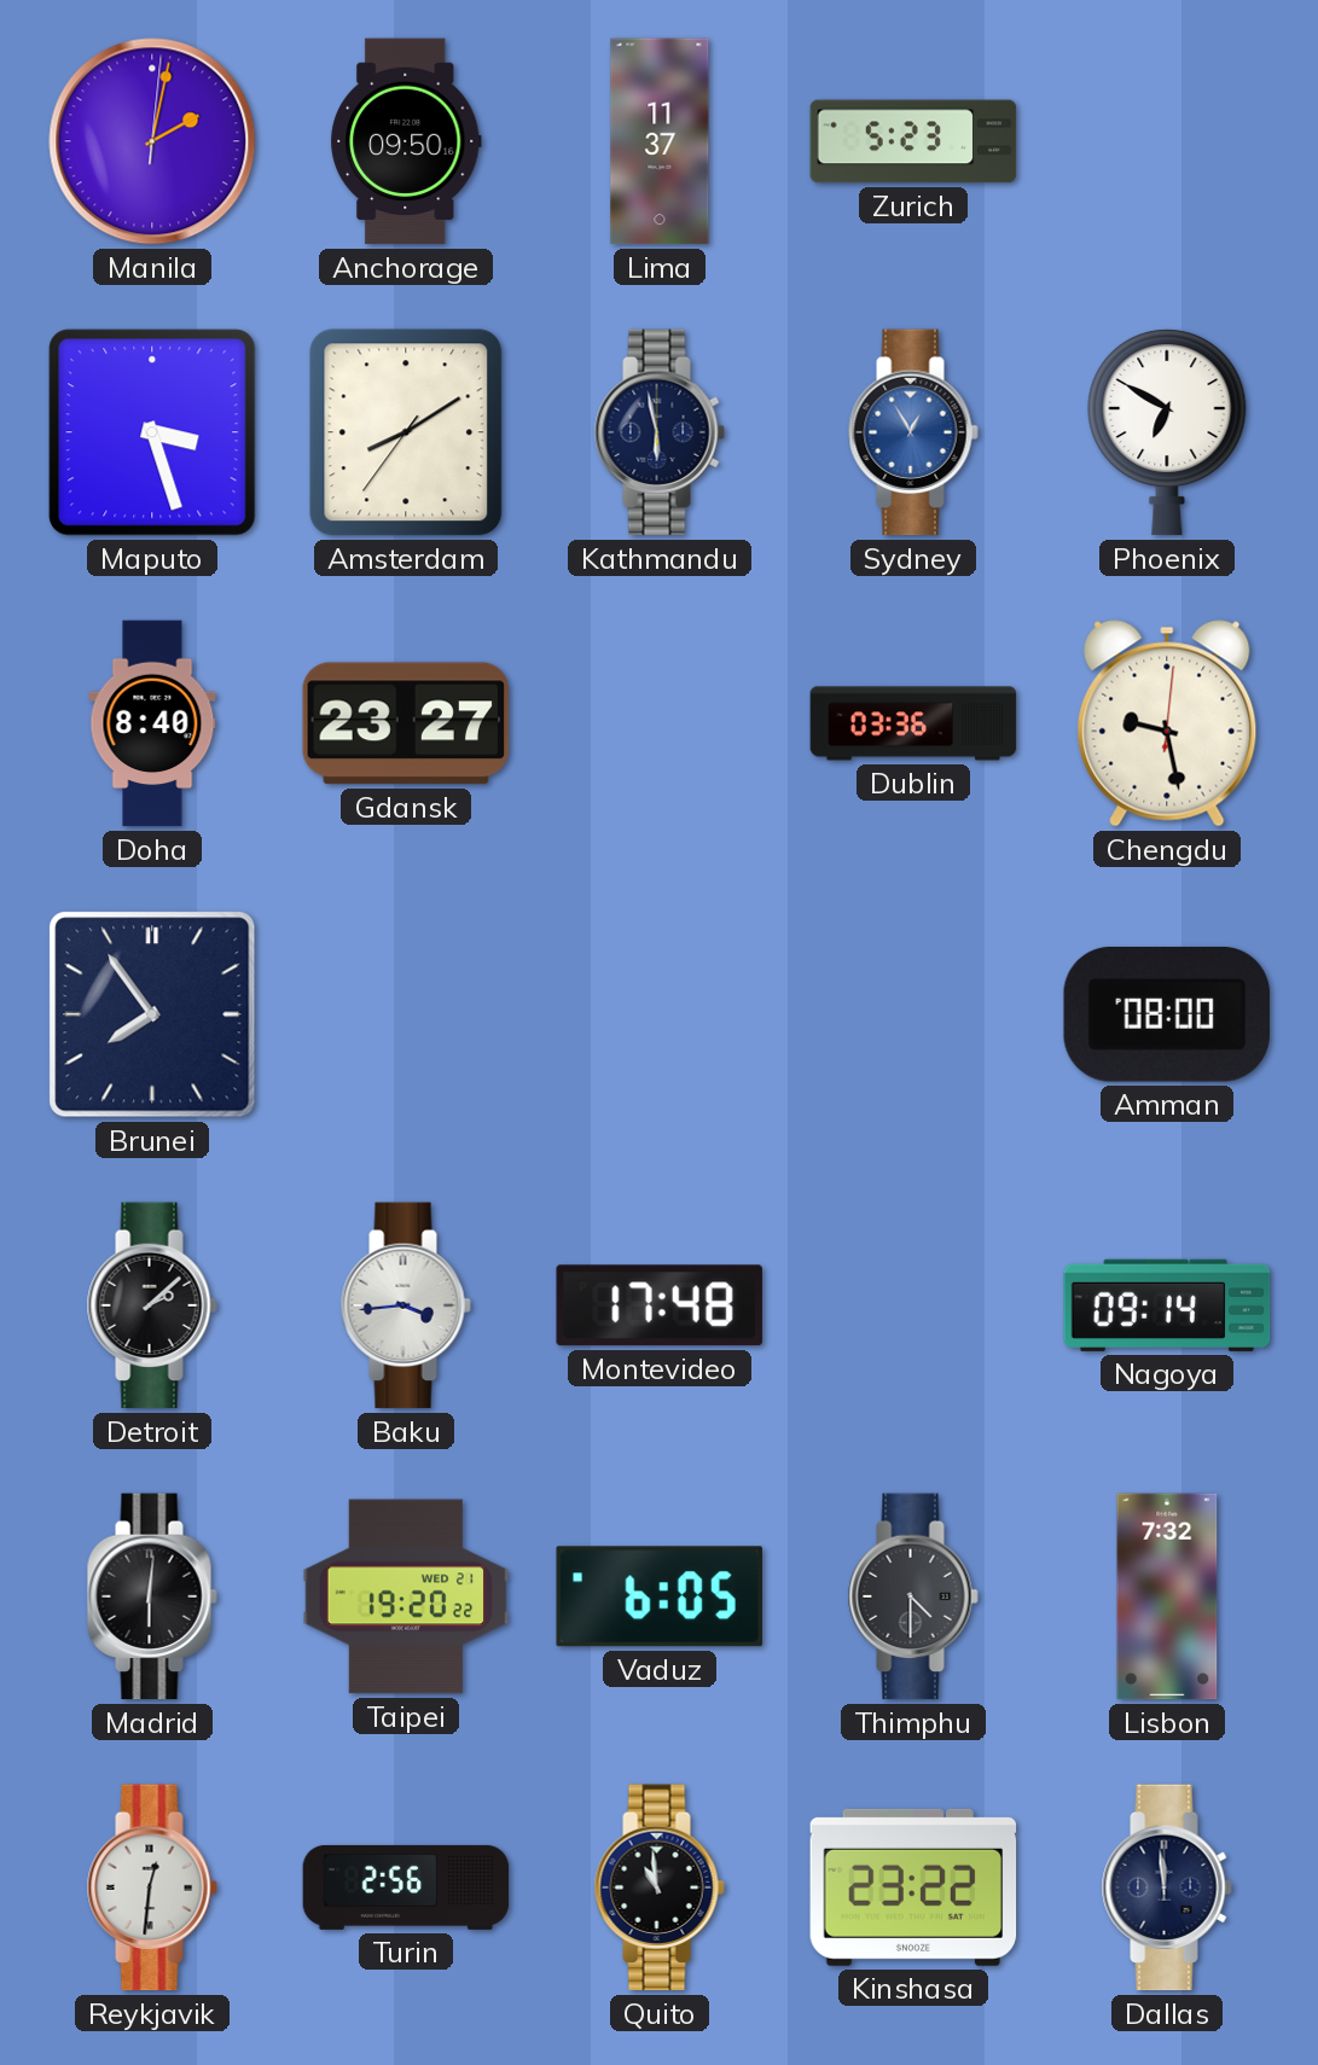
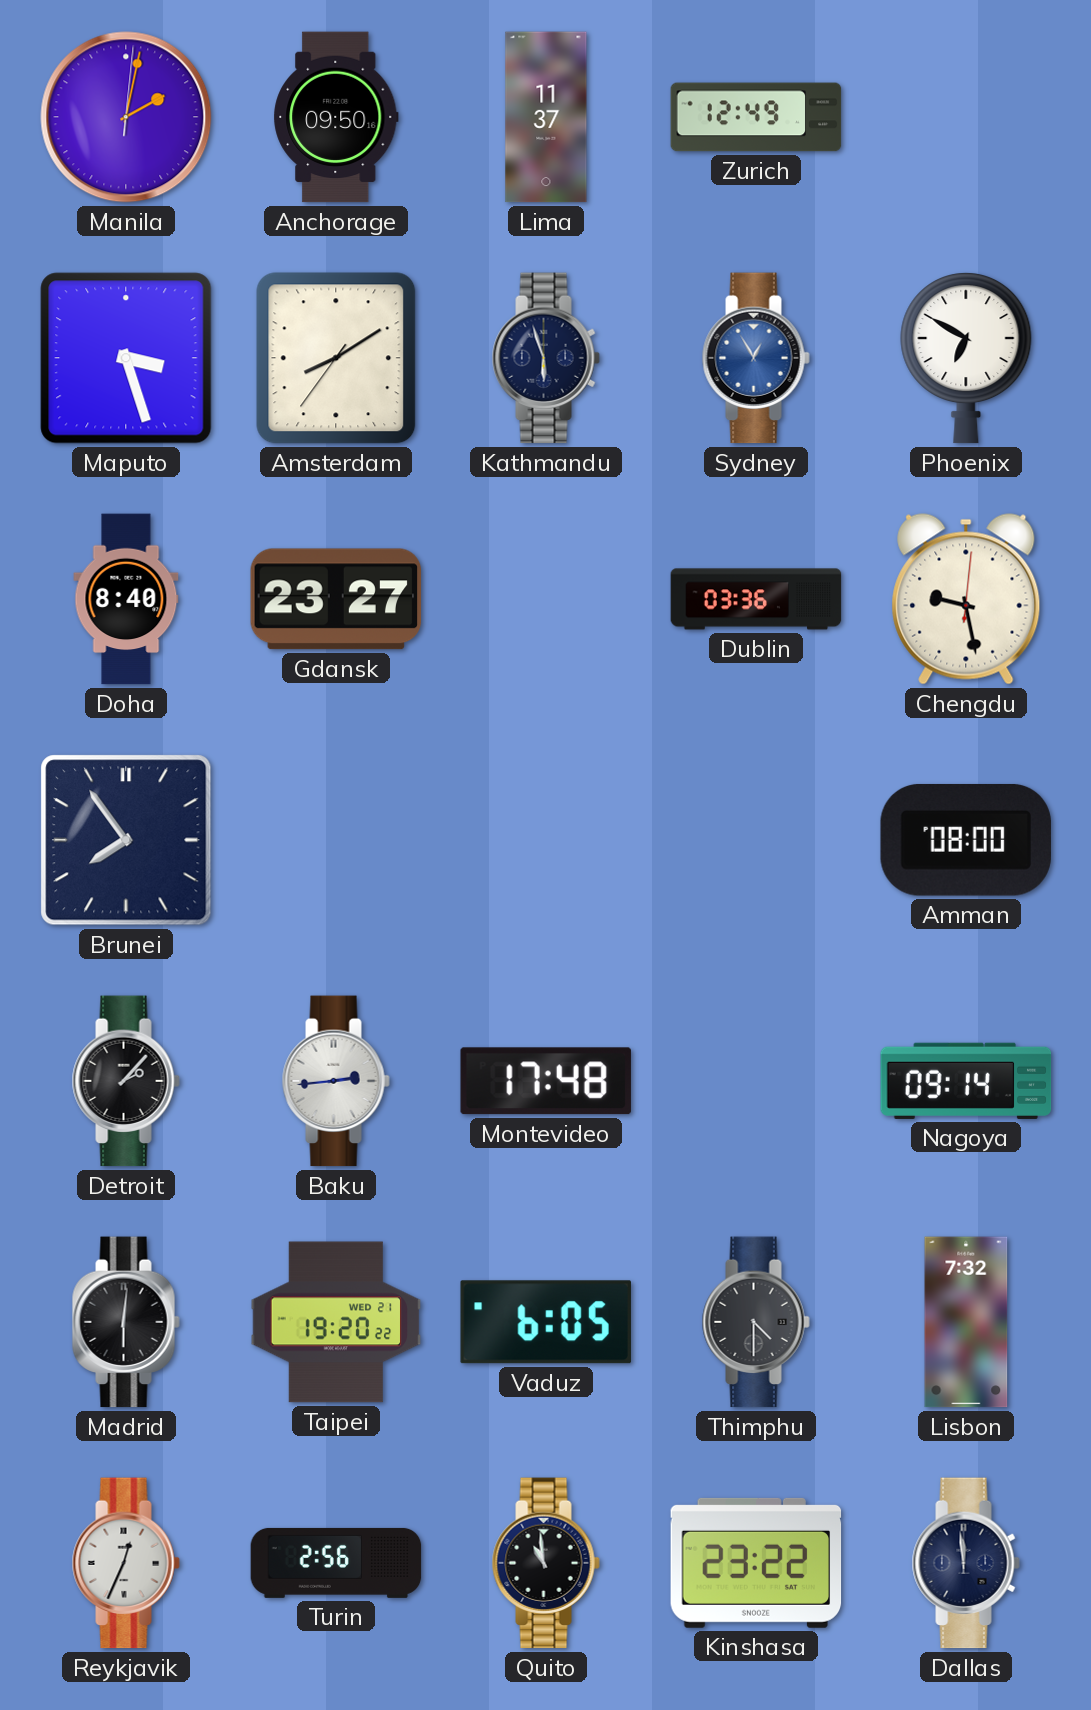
Zurich: 5:23 -> 12:49
Kathmandu: 5:58 -> 5:57
Detroit: 2:08 -> 2:07
Baku: 3:44 -> 2:44
Reykjavik: 12:31 -> 12:34
